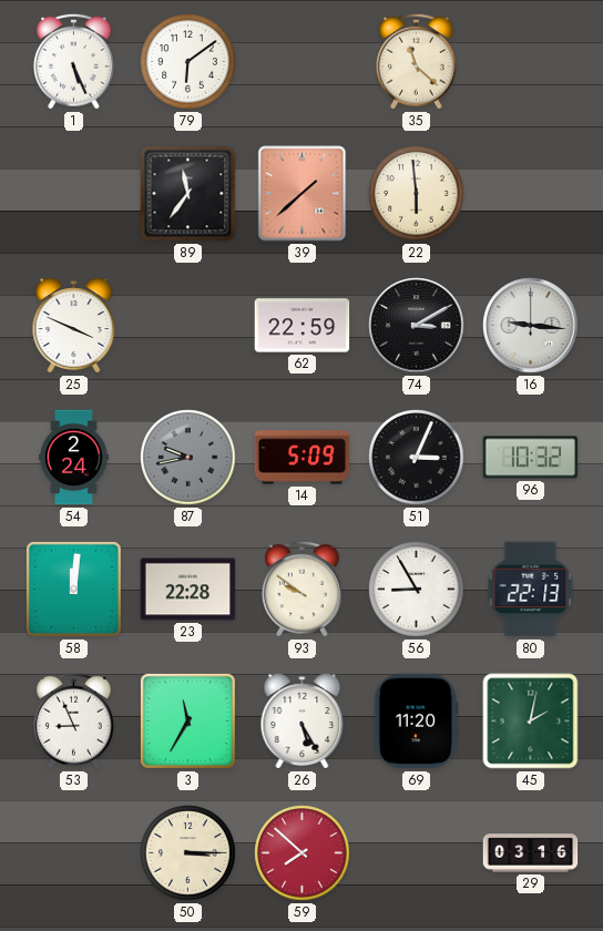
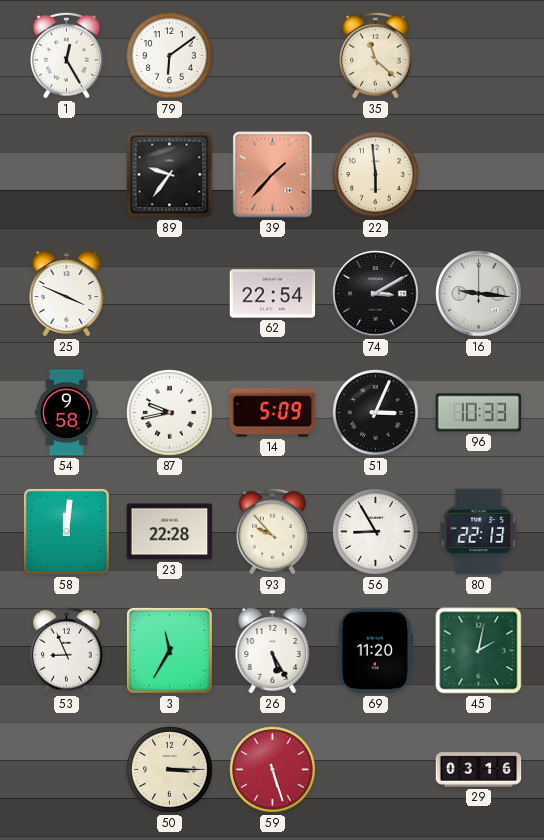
1: 5:26 -> 12:25
89: 11:36 -> 9:36
39: 1:38 -> 1:37
62: 22:59 -> 22:54
54: 2:24 -> 9:58
87 dial: grey -> white
96: 10:32 -> 10:33
93: 9:51 -> 9:53
59: 7:52 -> 5:27
